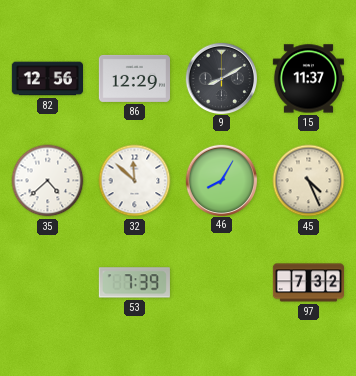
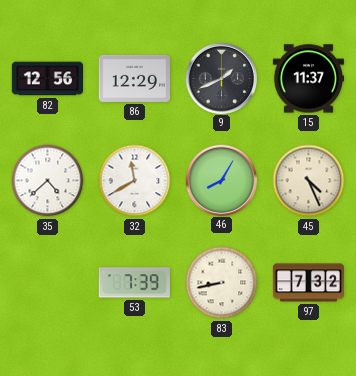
9: 8:10 -> 1:41
32: 11:52 -> 11:40
83: none -> 8:43
